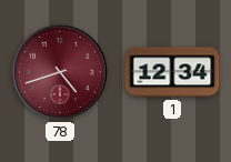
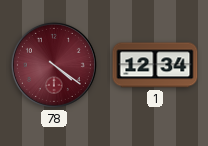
78: 4:42 -> 4:21
